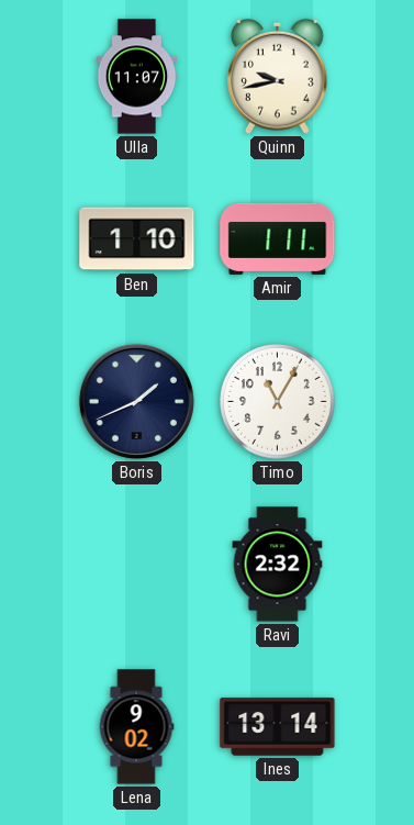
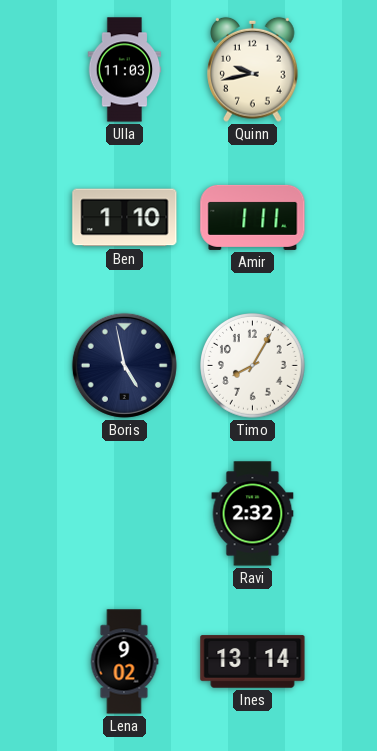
Ulla: 11:07 -> 11:03
Boris: 1:41 -> 4:58
Timo: 11:05 -> 8:05
